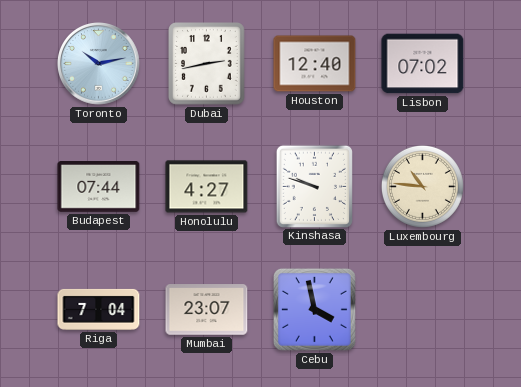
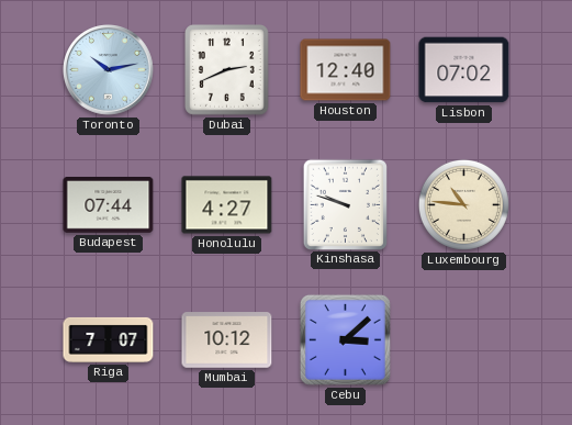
Dubai: 2:43 -> 2:41
Riga: 7:04 -> 7:07
Mumbai: 23:07 -> 10:12
Cebu: 3:58 -> 3:08
